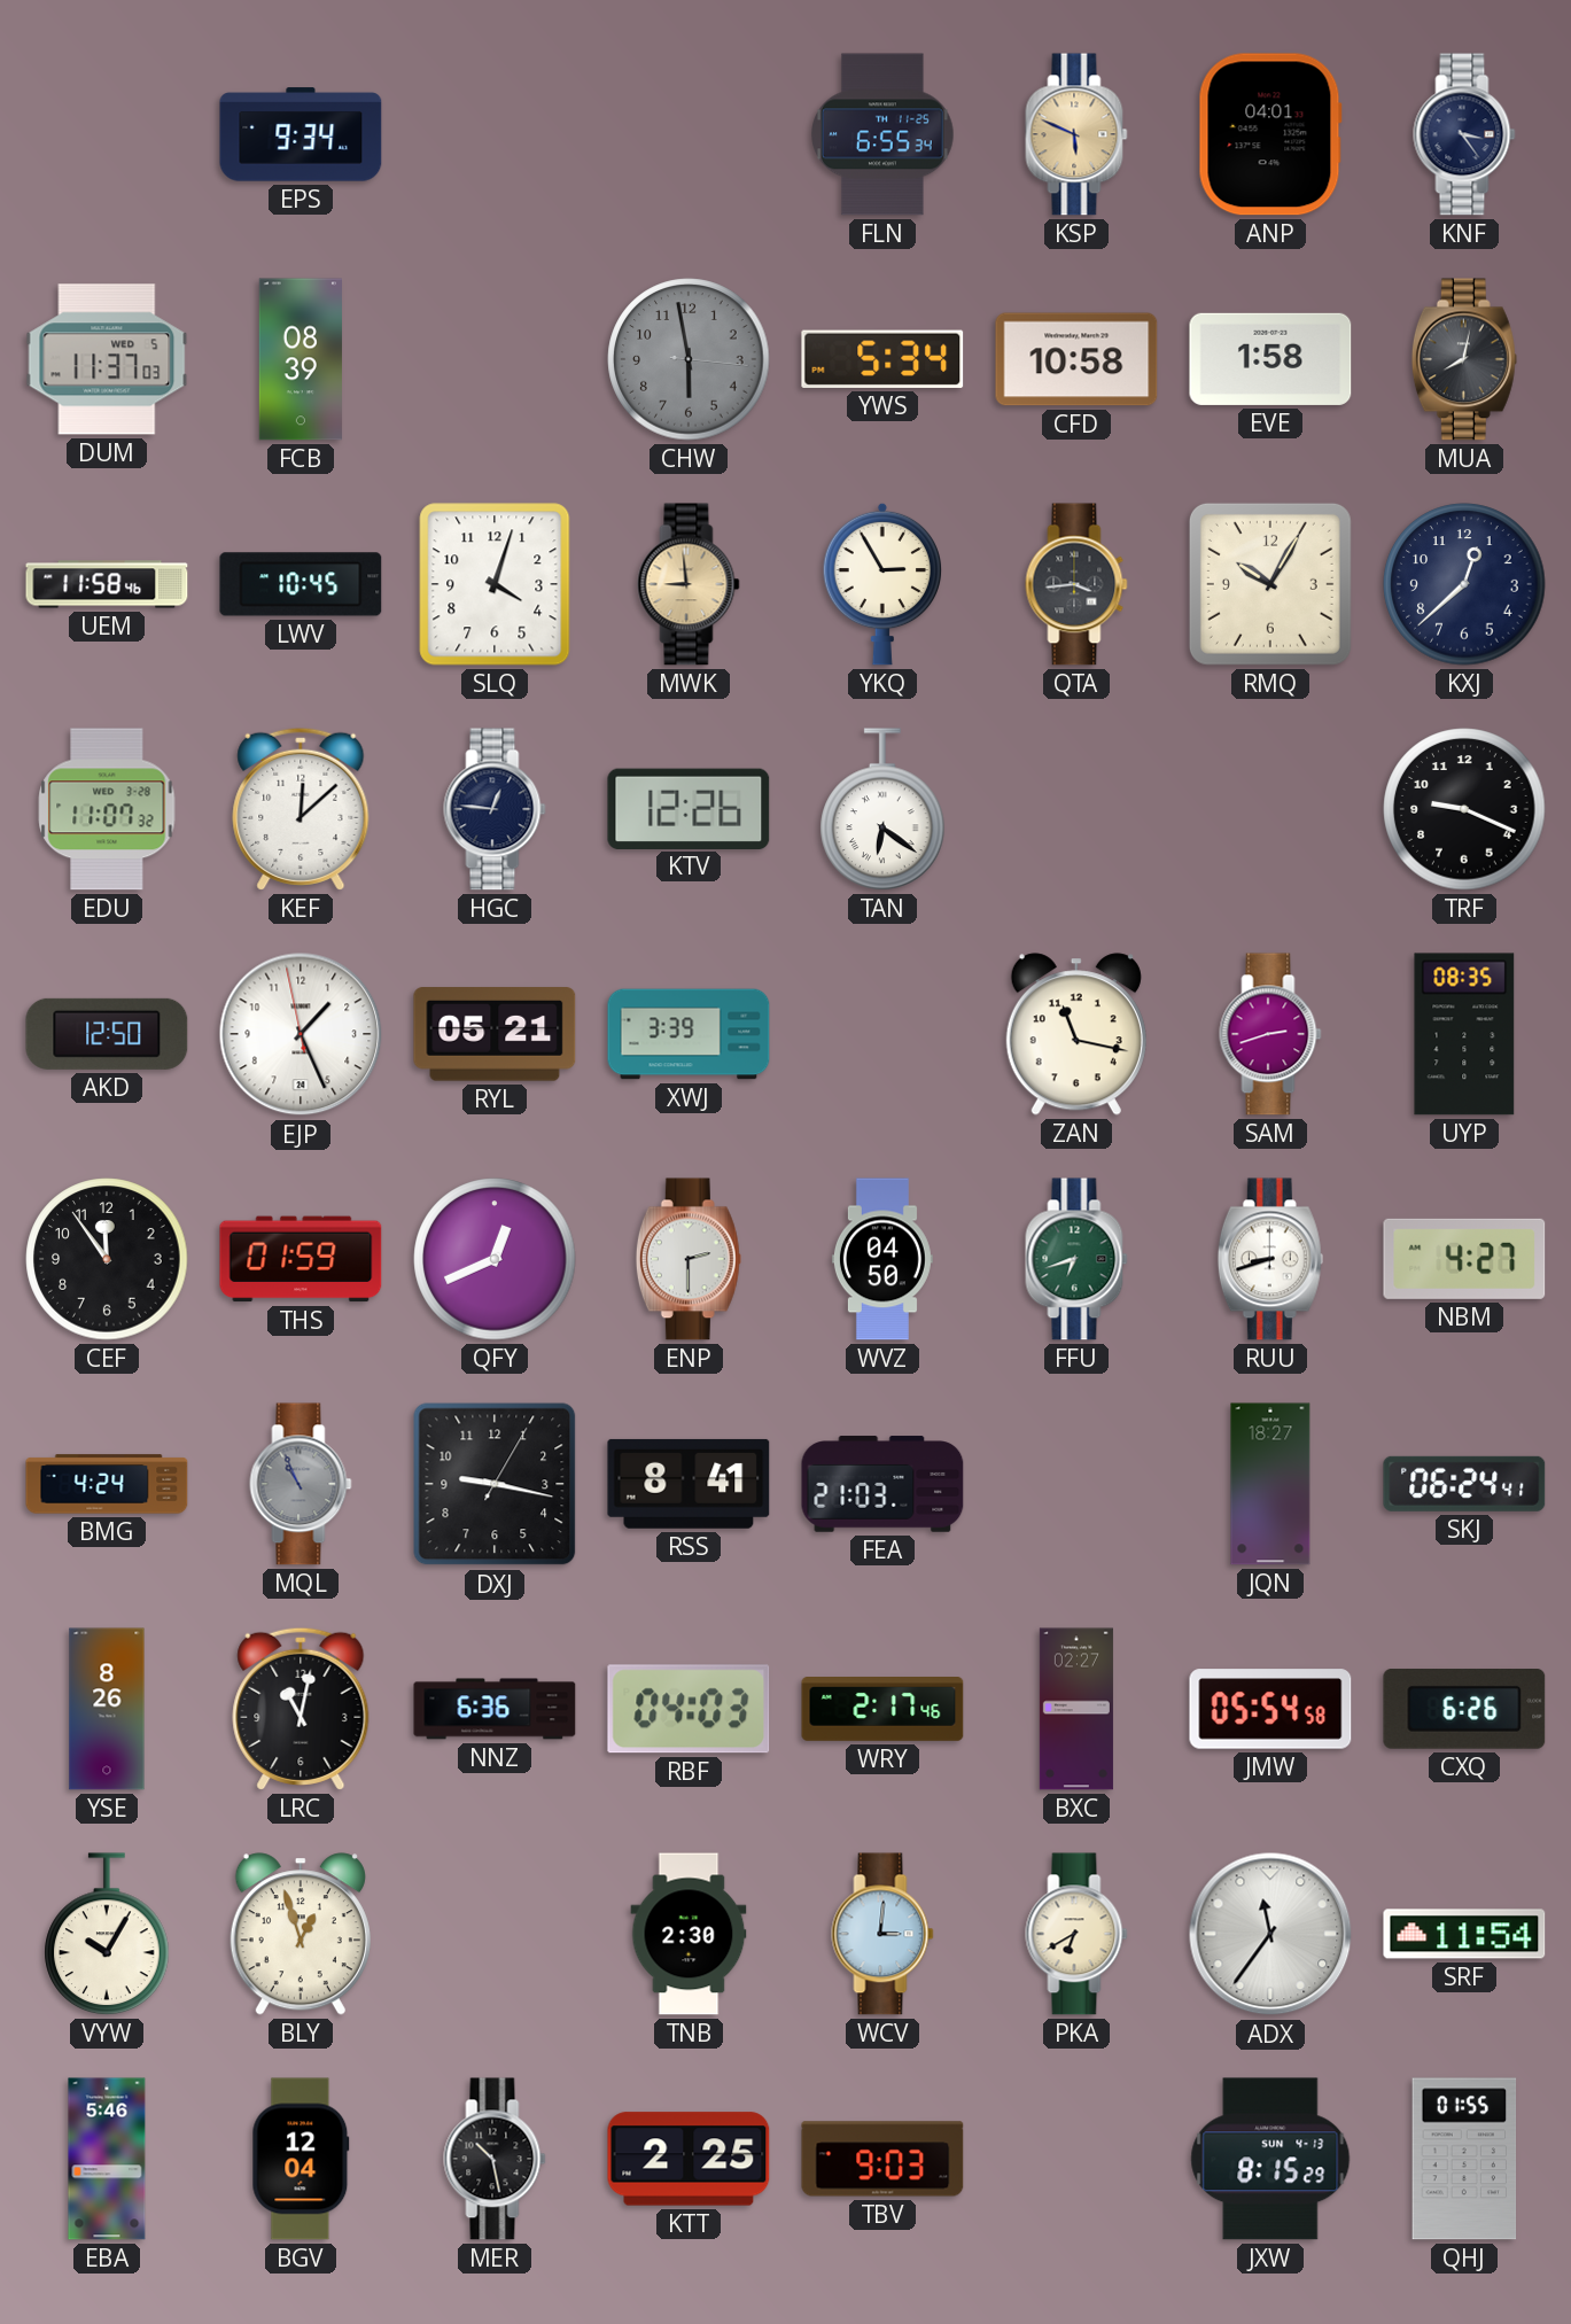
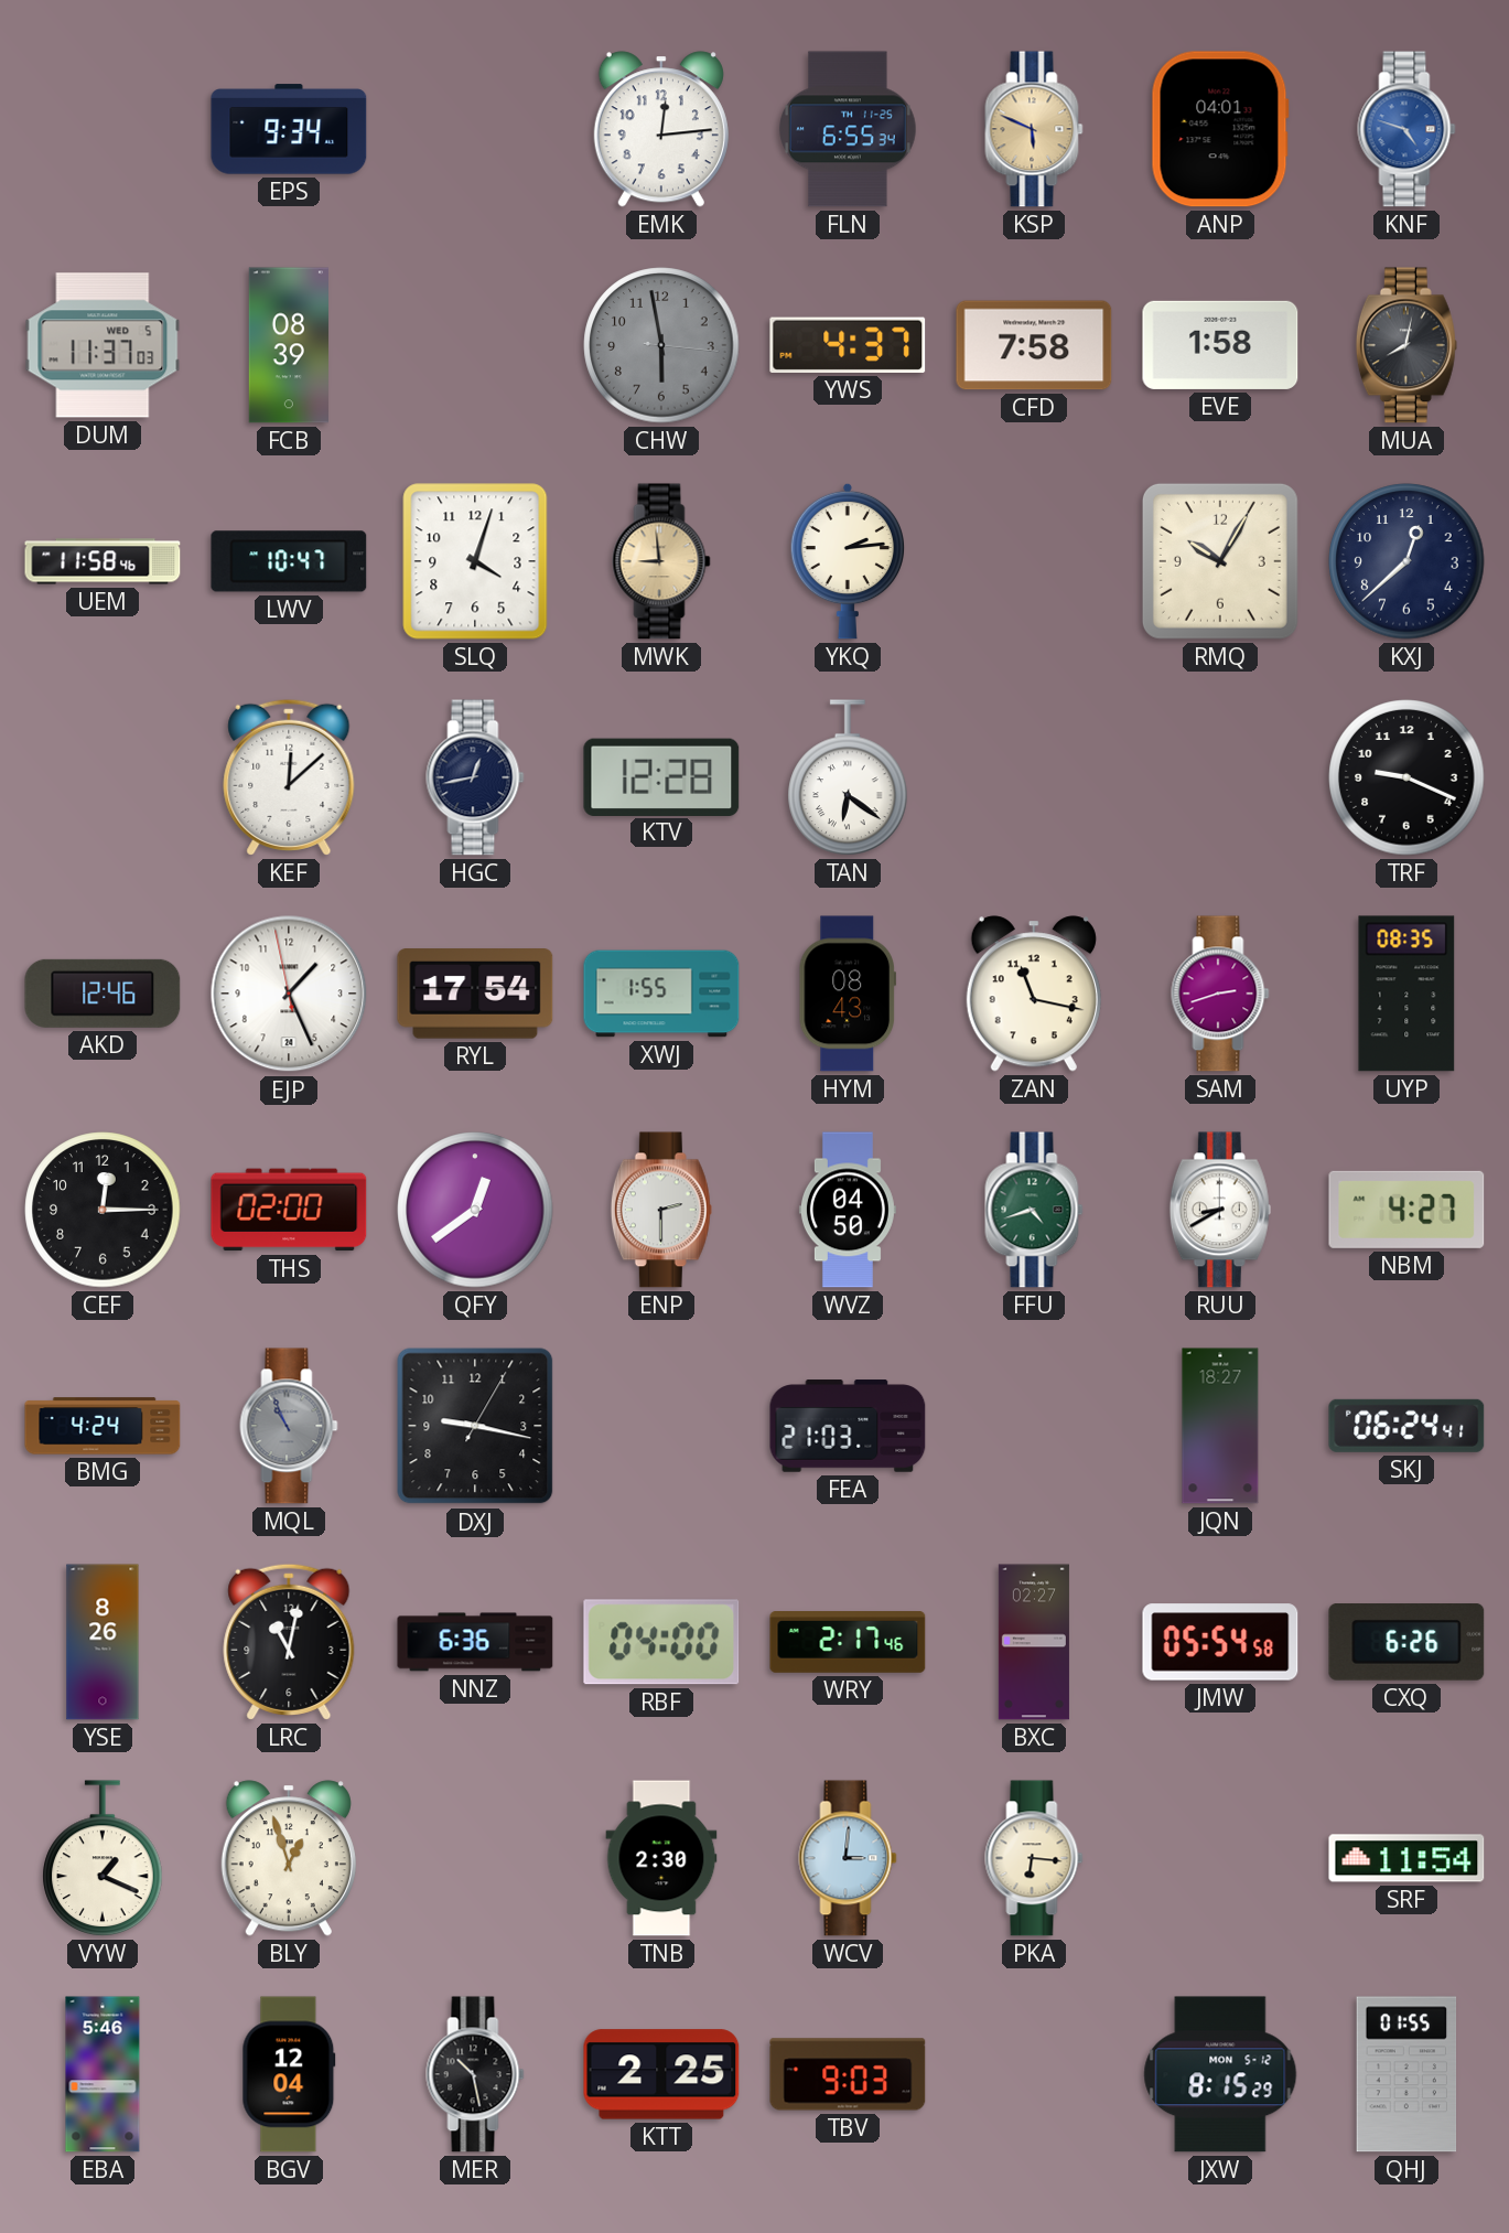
EMK: none -> 12:14
KNF: 3:24 -> 4:48
KNF dial: navy -> blue
YWS: 5:34 -> 4:37
CFD: 10:58 -> 7:58
LWV: 10:45 -> 10:47
YKQ: 2:55 -> 2:14
QTA: 3:44 -> none
EDU: 11:07 -> none
HGC: 12:46 -> 12:43
KTV: 12:26 -> 12:28
AKD: 12:50 -> 12:46
RYL: 05:21 -> 17:54
XWJ: 3:39 -> 1:55
HYM: none -> 08:43
CEF: 11:54 -> 12:15
THS: 01:59 -> 02:00
QFY: 12:41 -> 12:39
FFU: 6:42 -> 4:42
RUU: 8:42 -> 8:40
RSS: 8:41 -> none
RBF: 04:03 -> 04:00
VYW: 10:05 -> 1:19
PKA: 6:40 -> 6:16
ADX: 11:36 -> none
JXW date: SUN 4-13 -> MON 5-12
